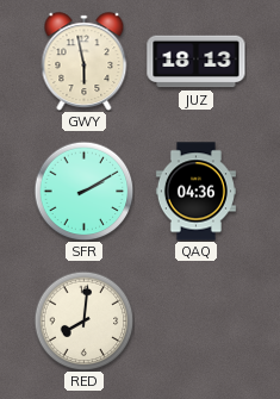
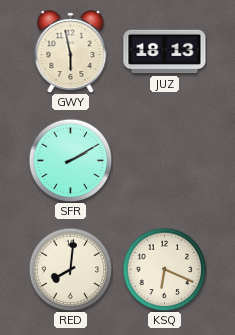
QAQ: 04:36 -> none
KSQ: none -> 6:19
